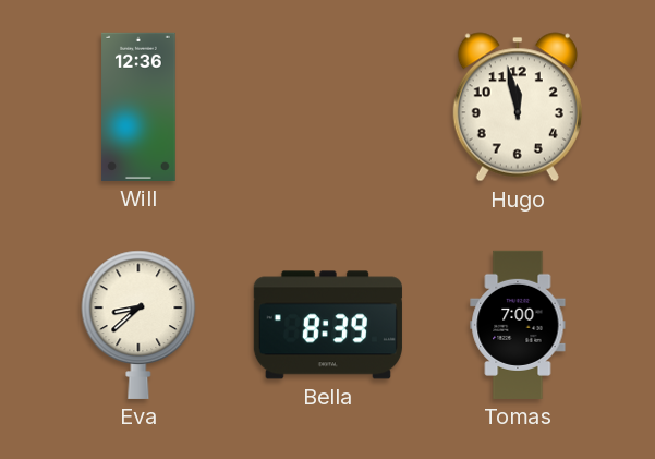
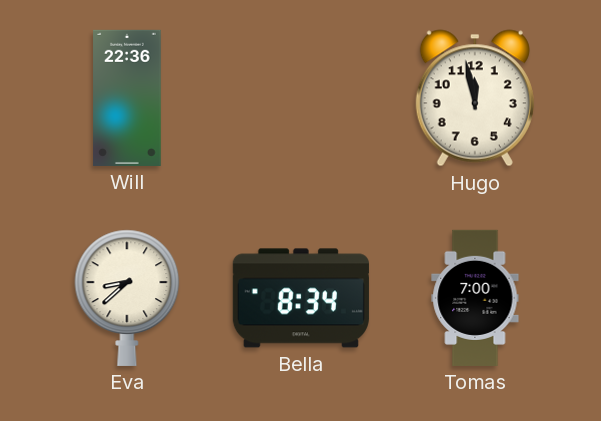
Will: 12:36 -> 22:36
Bella: 8:39 -> 8:34
